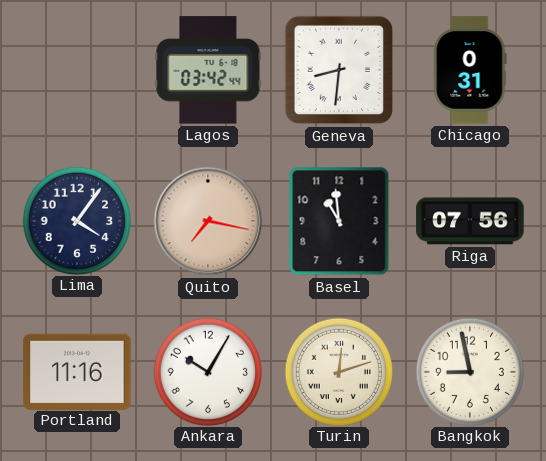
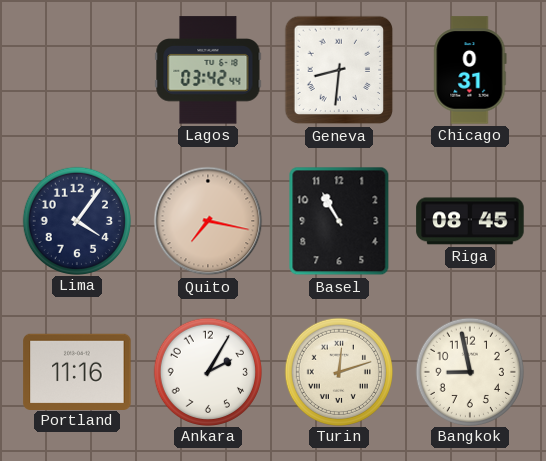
Basel: 10:59 -> 10:55
Riga: 07:56 -> 08:45
Ankara: 10:05 -> 2:05
